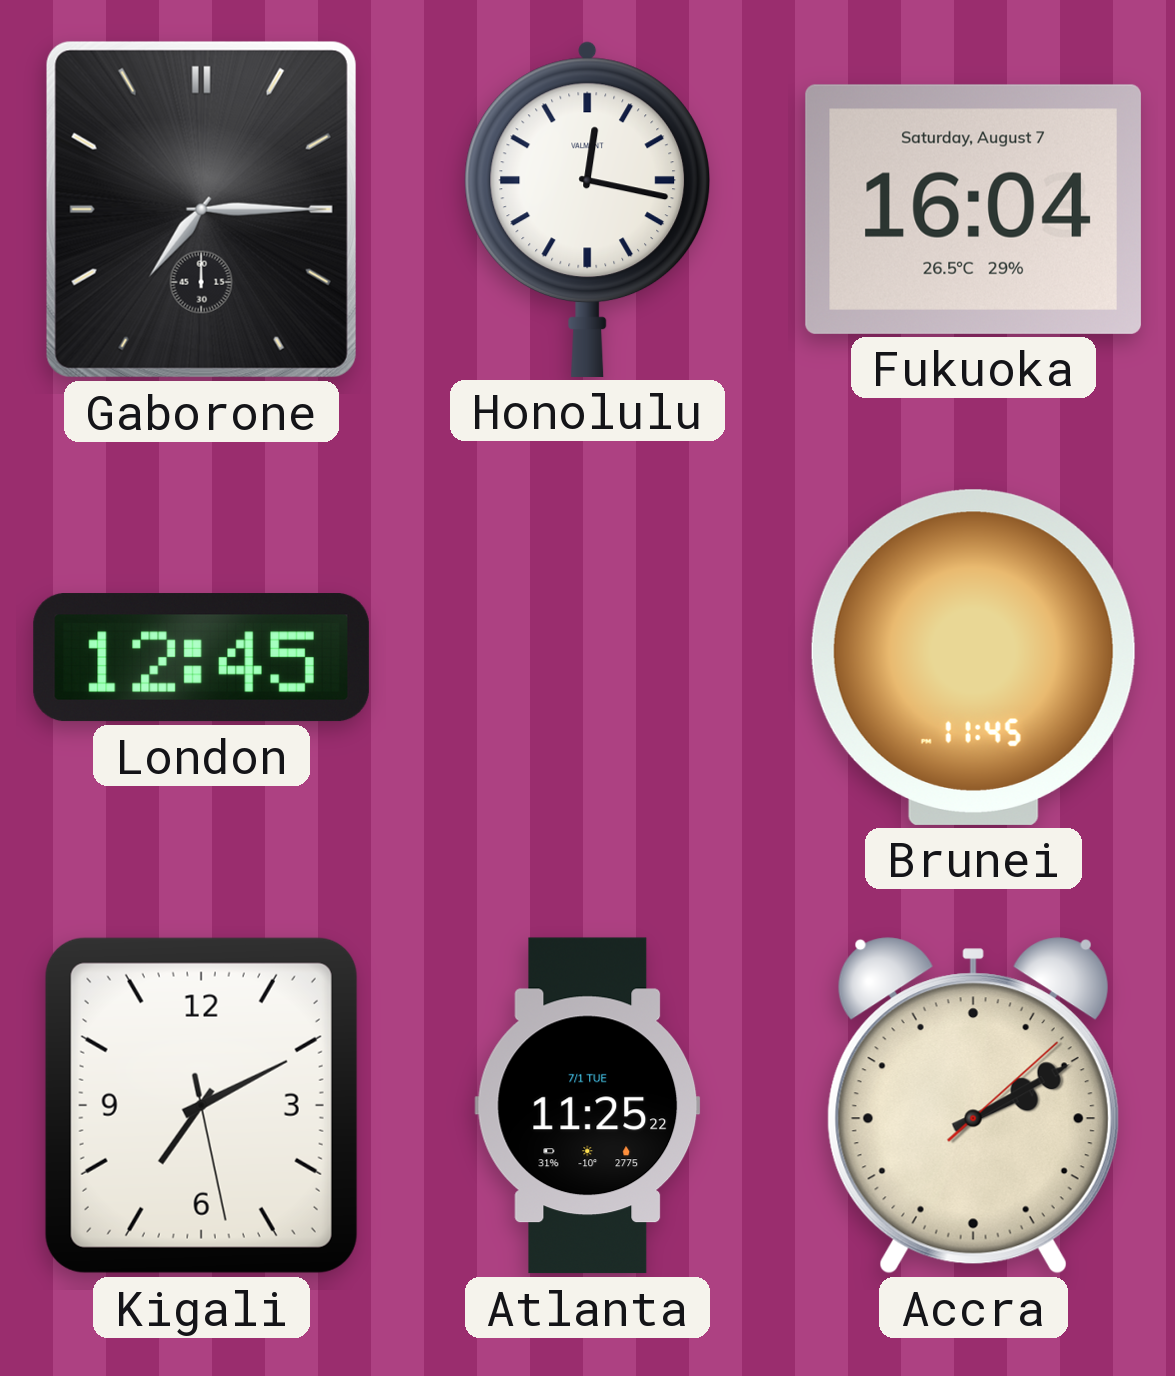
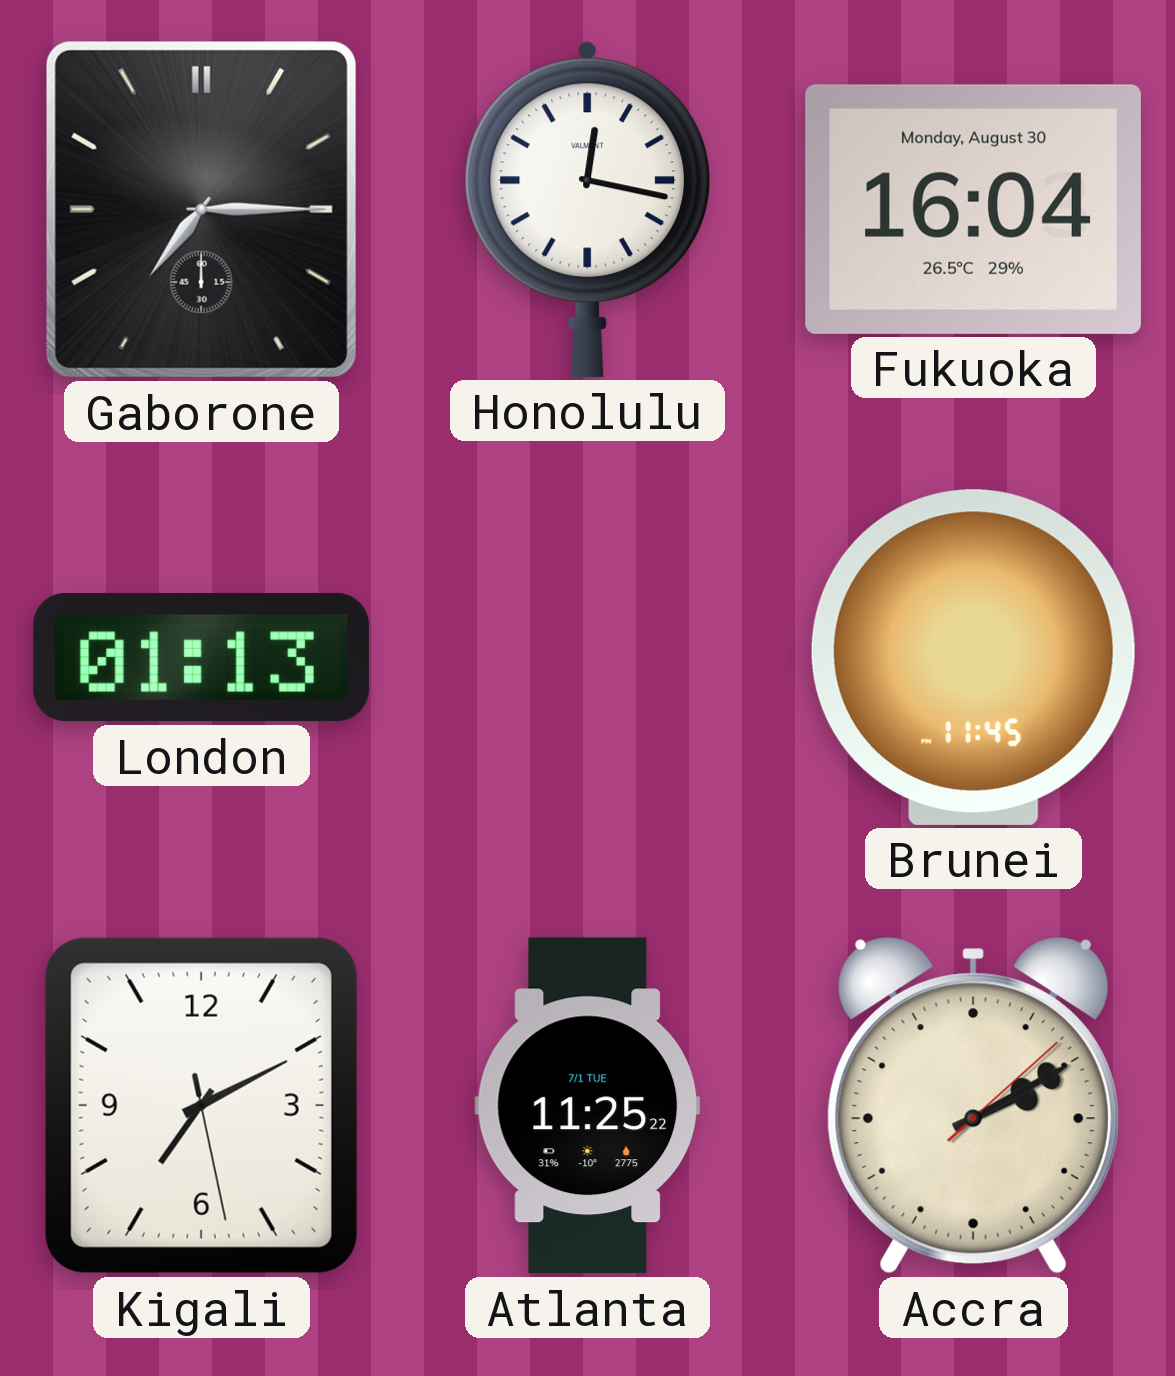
Fukuoka date: Saturday, August 7 -> Monday, August 30
London: 12:45 -> 01:13
